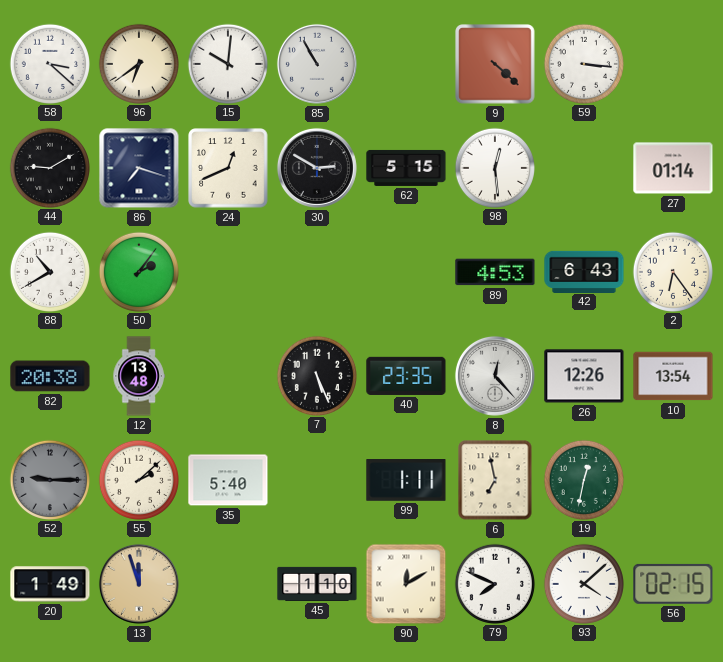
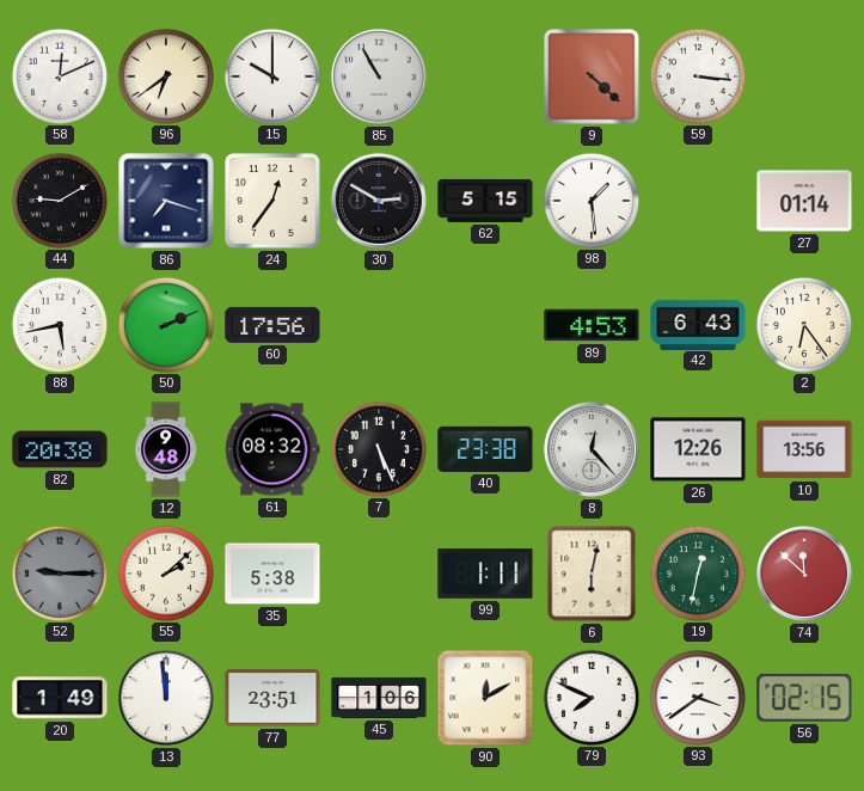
58: 3:22 -> 12:11
15: 10:01 -> 10:00
24: 12:41 -> 12:36
98: 12:29 -> 1:29
88: 10:40 -> 5:43
50: 2:06 -> 2:11
60: none -> 17:56
12: 13:48 -> 9:48
61: none -> 08:32
40: 23:35 -> 23:38
10: 13:54 -> 13:56
35: 5:40 -> 5:38
6: 6:58 -> 6:02
74: none -> 11:52
13: 11:57 -> 11:59
13 dial: champagne -> white
77: none -> 23:51
45: 1:10 -> 1:06
93: 4:08 -> 3:39
